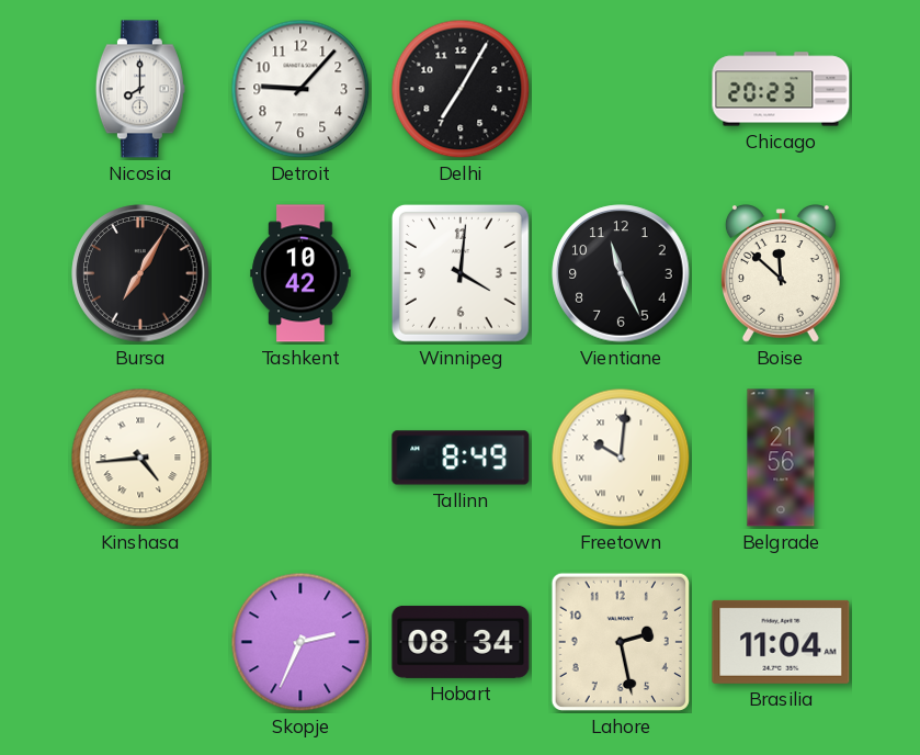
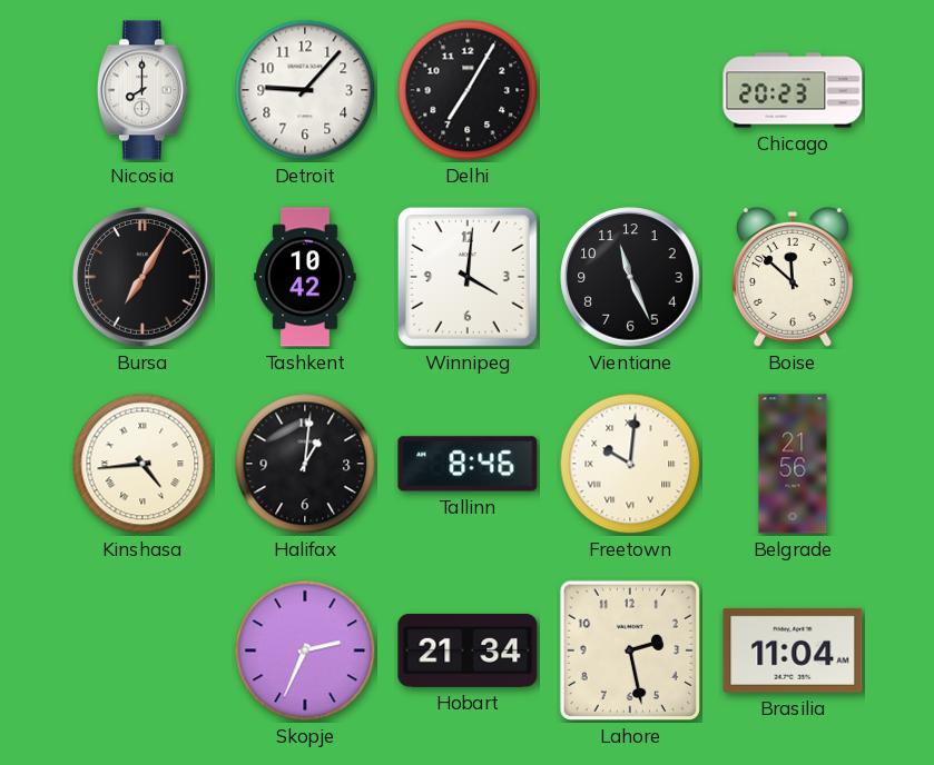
Halifax: none -> 1:01
Tallinn: 8:49 -> 8:46
Hobart: 08:34 -> 21:34
